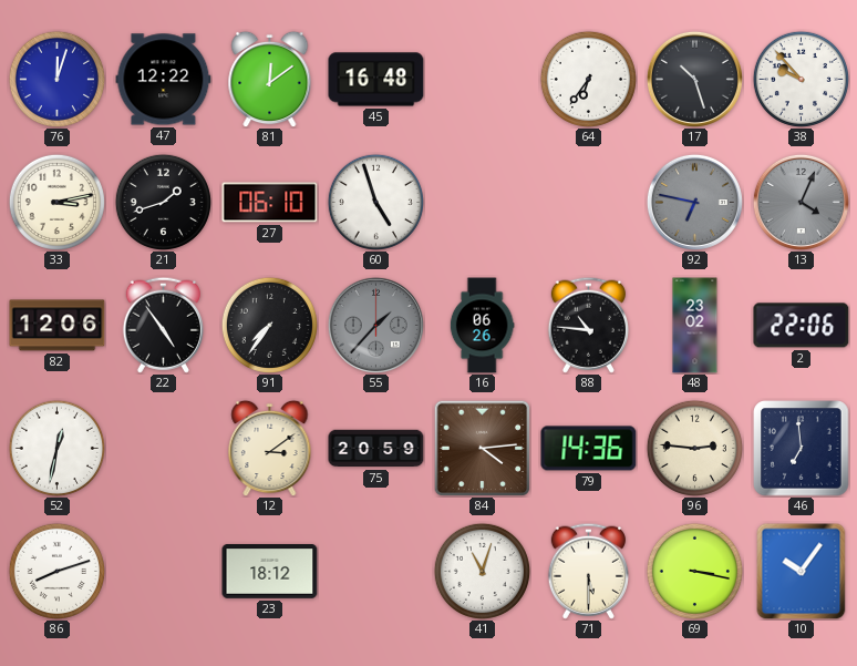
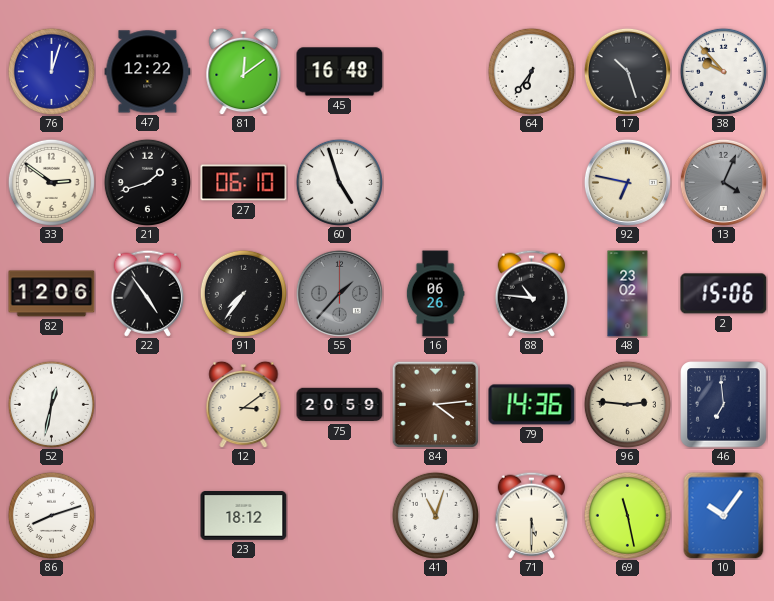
33: 3:13 -> 2:51
92 dial: grey -> cream
2: 22:06 -> 15:06
69: 3:17 -> 11:28
